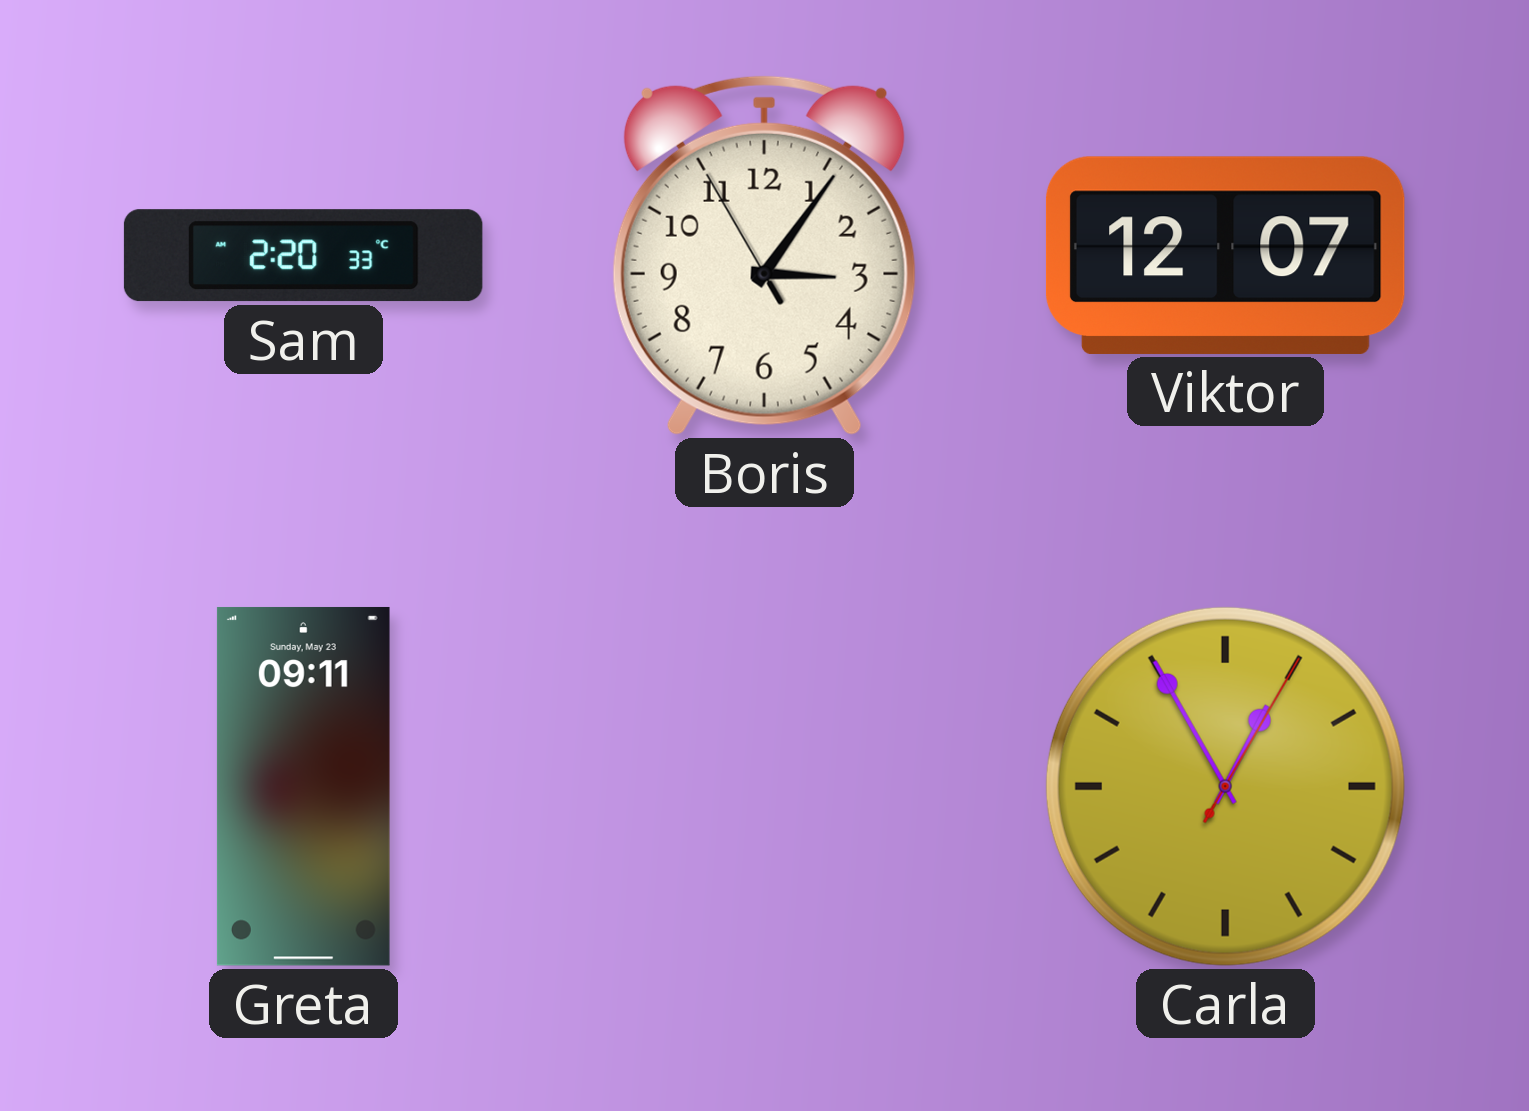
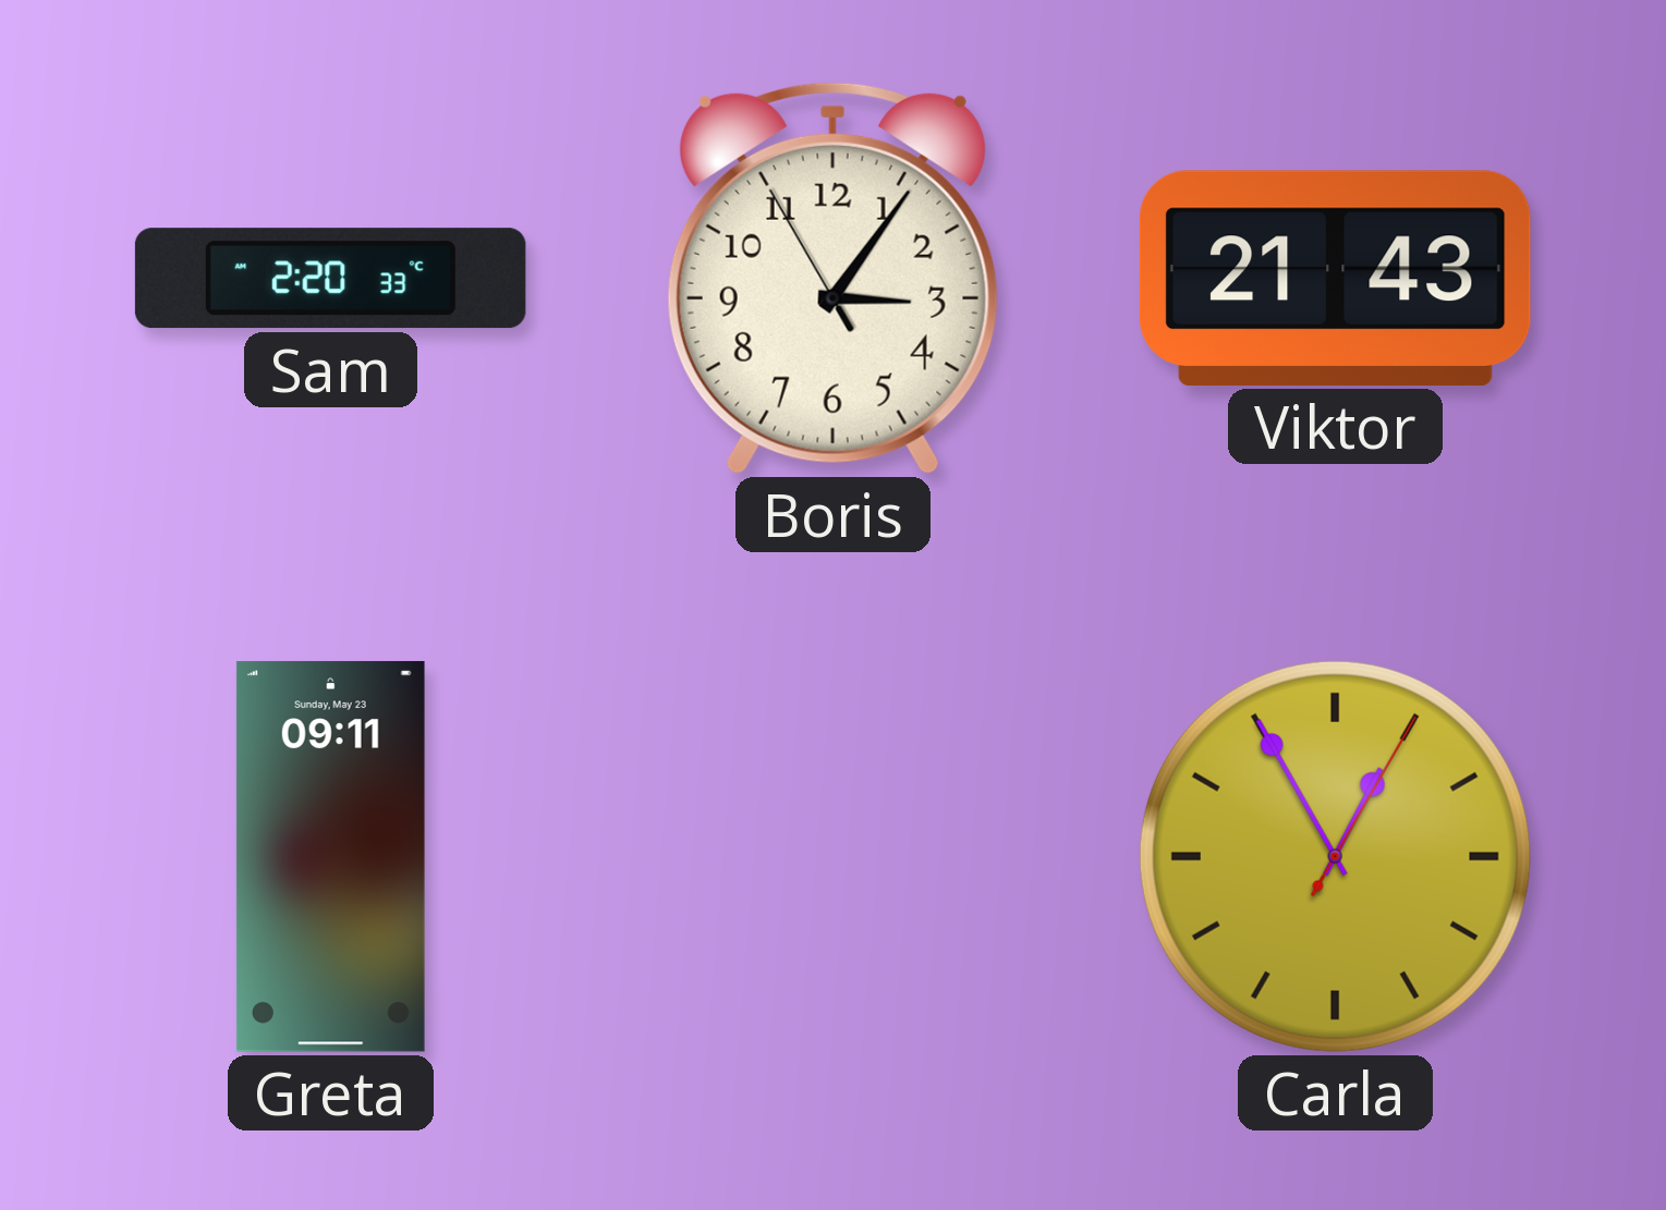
Viktor: 12:07 -> 21:43
